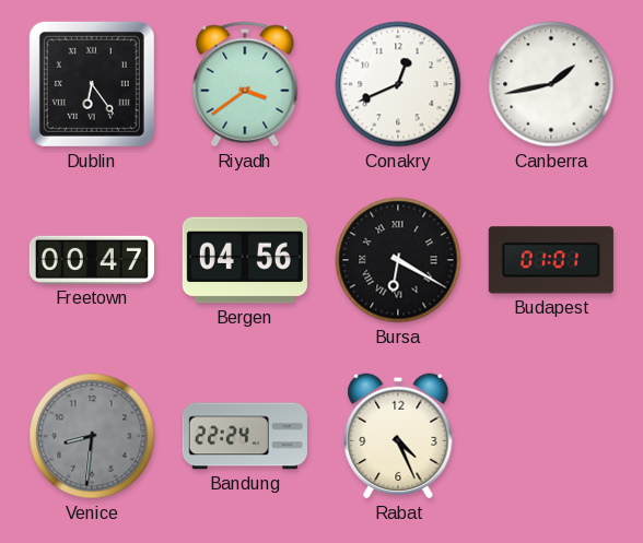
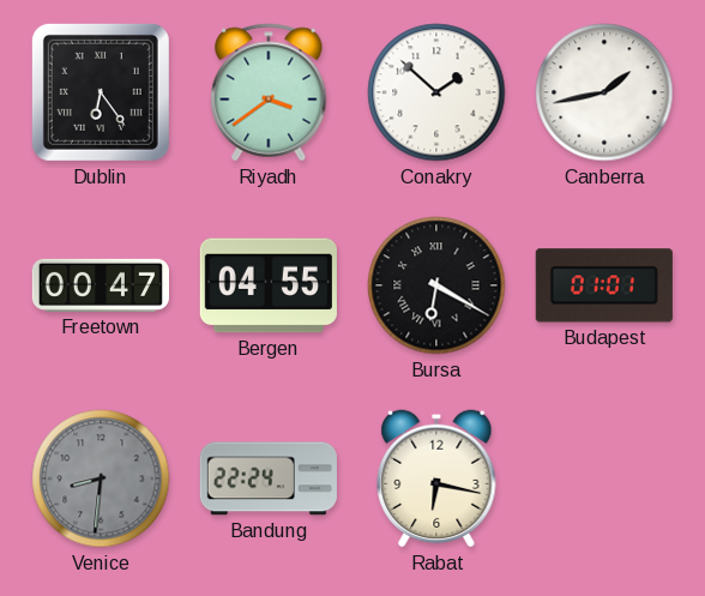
Conakry: 12:41 -> 1:52
Bergen: 04:56 -> 04:55
Rabat: 4:26 -> 6:17
